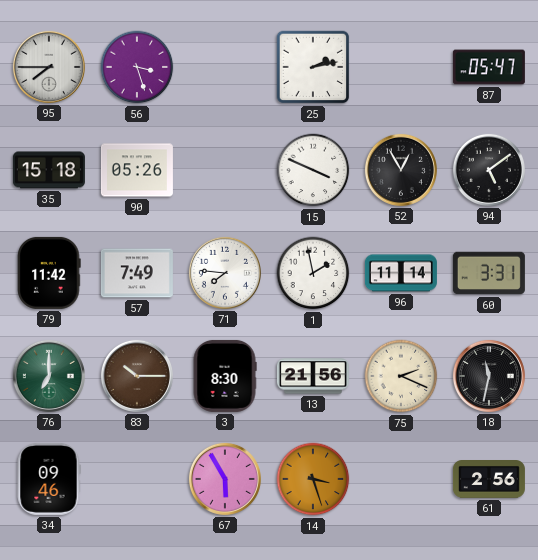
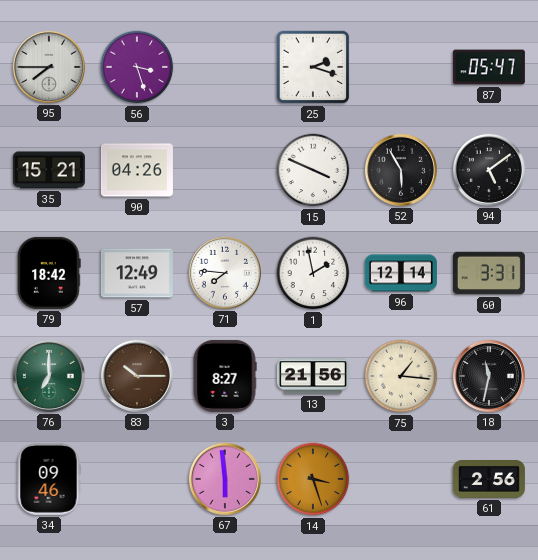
25: 2:13 -> 2:18
35: 15:18 -> 15:21
90: 05:26 -> 04:26
52: 12:55 -> 5:55
79: 11:42 -> 18:42
57: 7:49 -> 12:49
96: 11:14 -> 12:14
3: 8:30 -> 8:27
75: 2:19 -> 1:16
67: 5:55 -> 5:59
